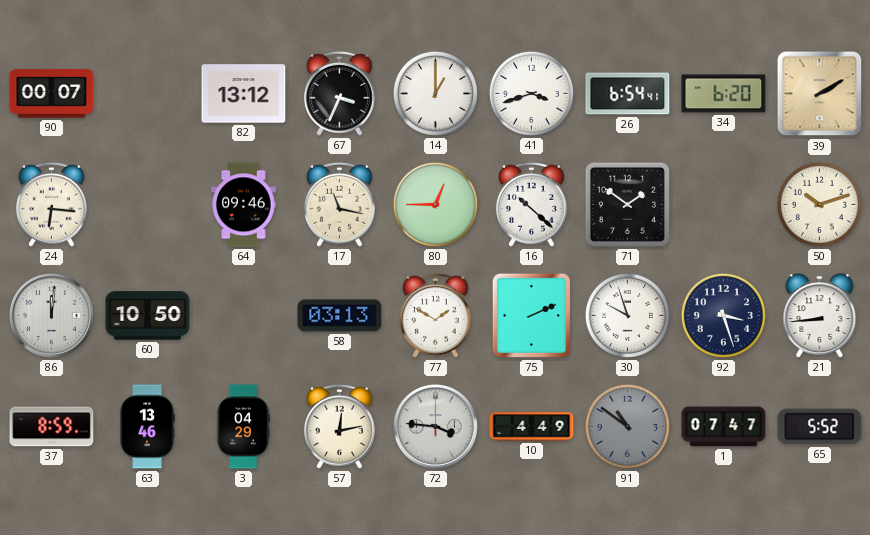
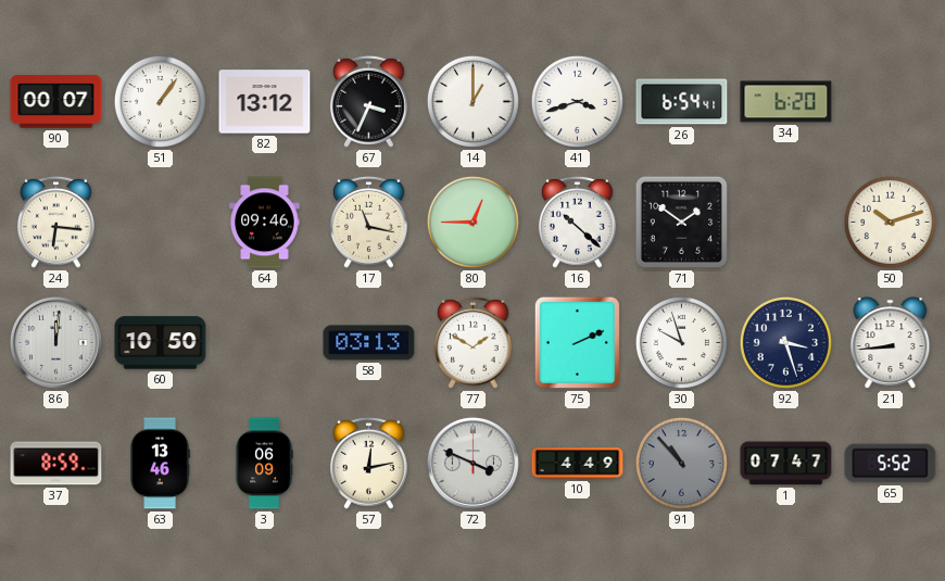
51: none -> 1:06
39: 2:10 -> none
3: 04:29 -> 06:09
72: 3:46 -> 3:49
91: 10:51 -> 10:53
